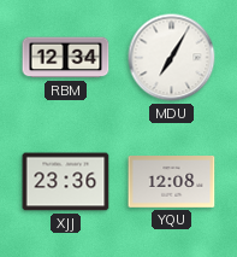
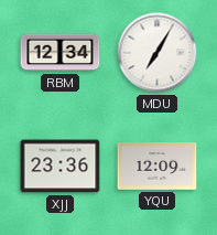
YQU: 12:08 -> 12:09
